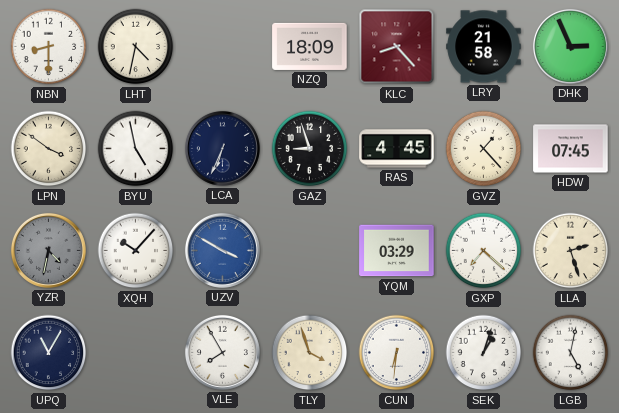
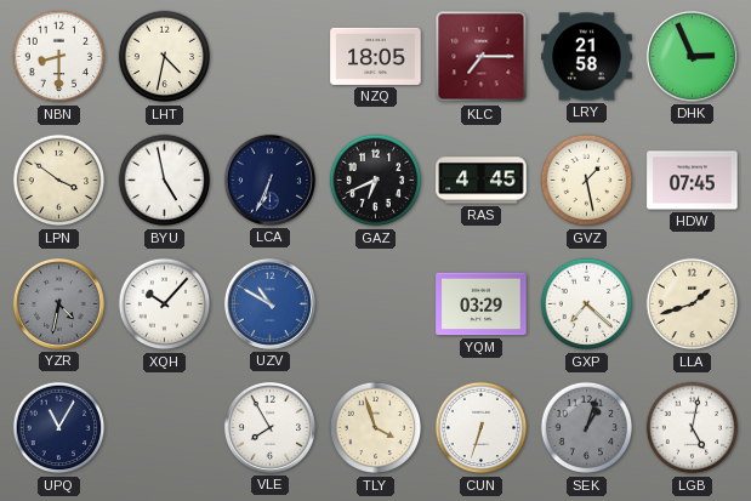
NZQ: 18:09 -> 18:05
KLC: 8:23 -> 7:15
GAZ: 8:57 -> 6:41
GVZ: 1:23 -> 1:28
UZV: 3:50 -> 10:50
LLA: 2:27 -> 1:42
CUN: 6:31 -> 6:33
SEK dial: white -> grey
